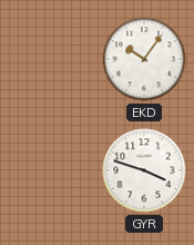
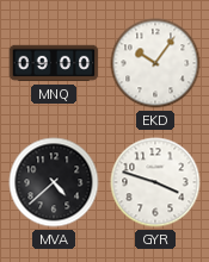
MNQ: none -> 09:00
MVA: none -> 4:38
